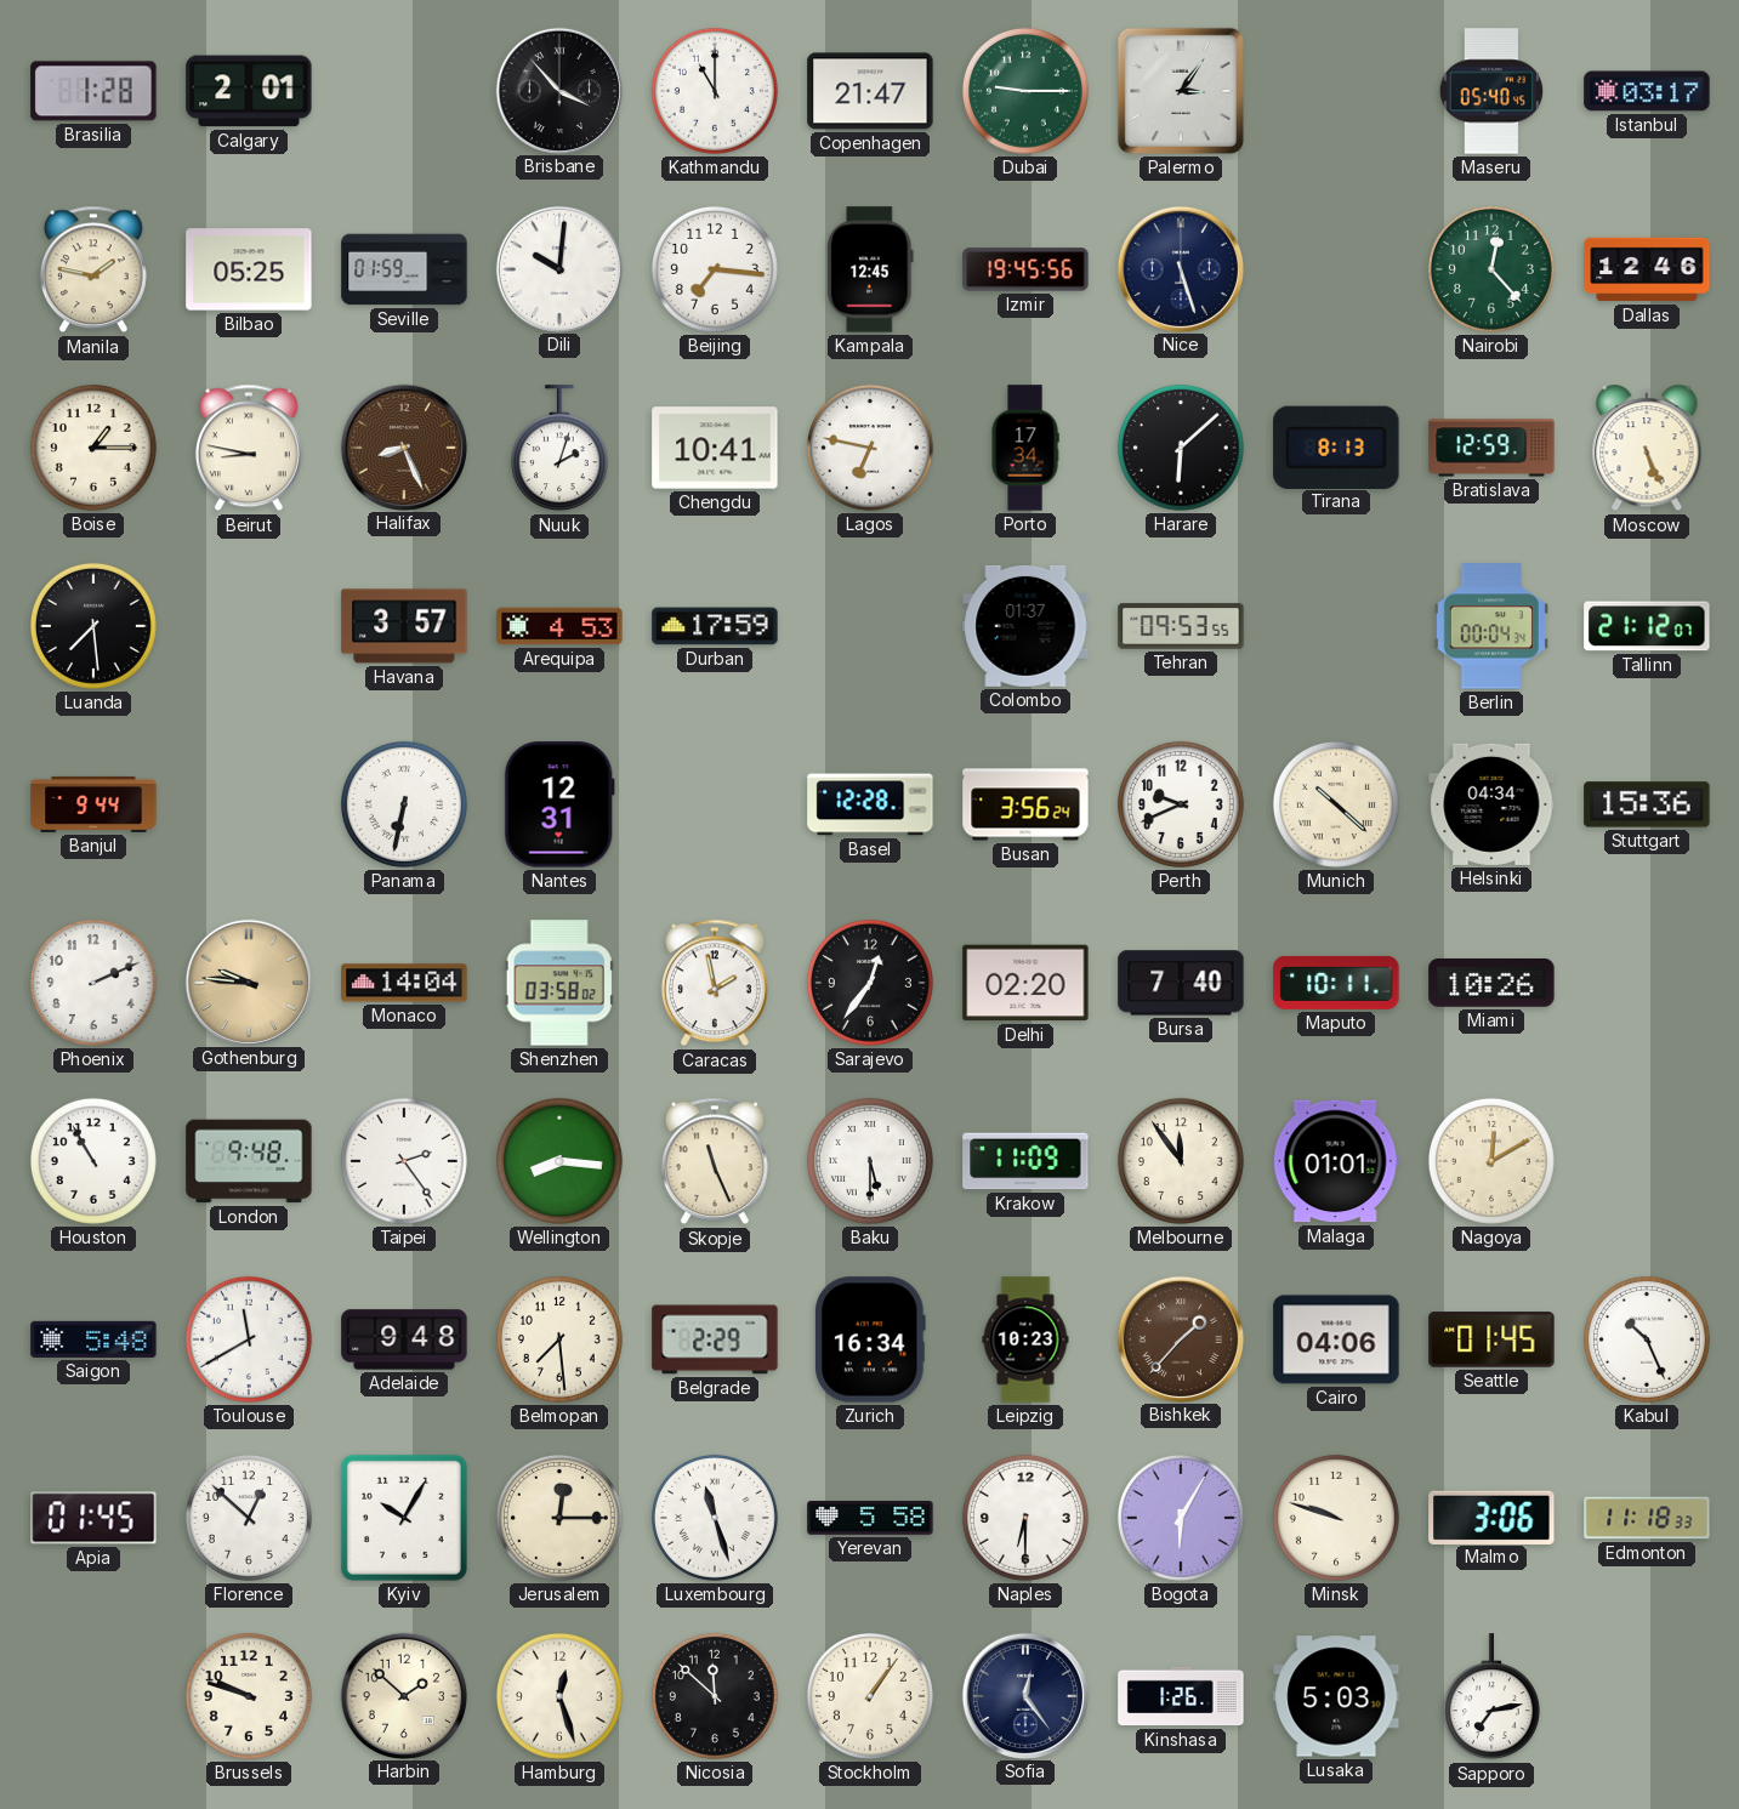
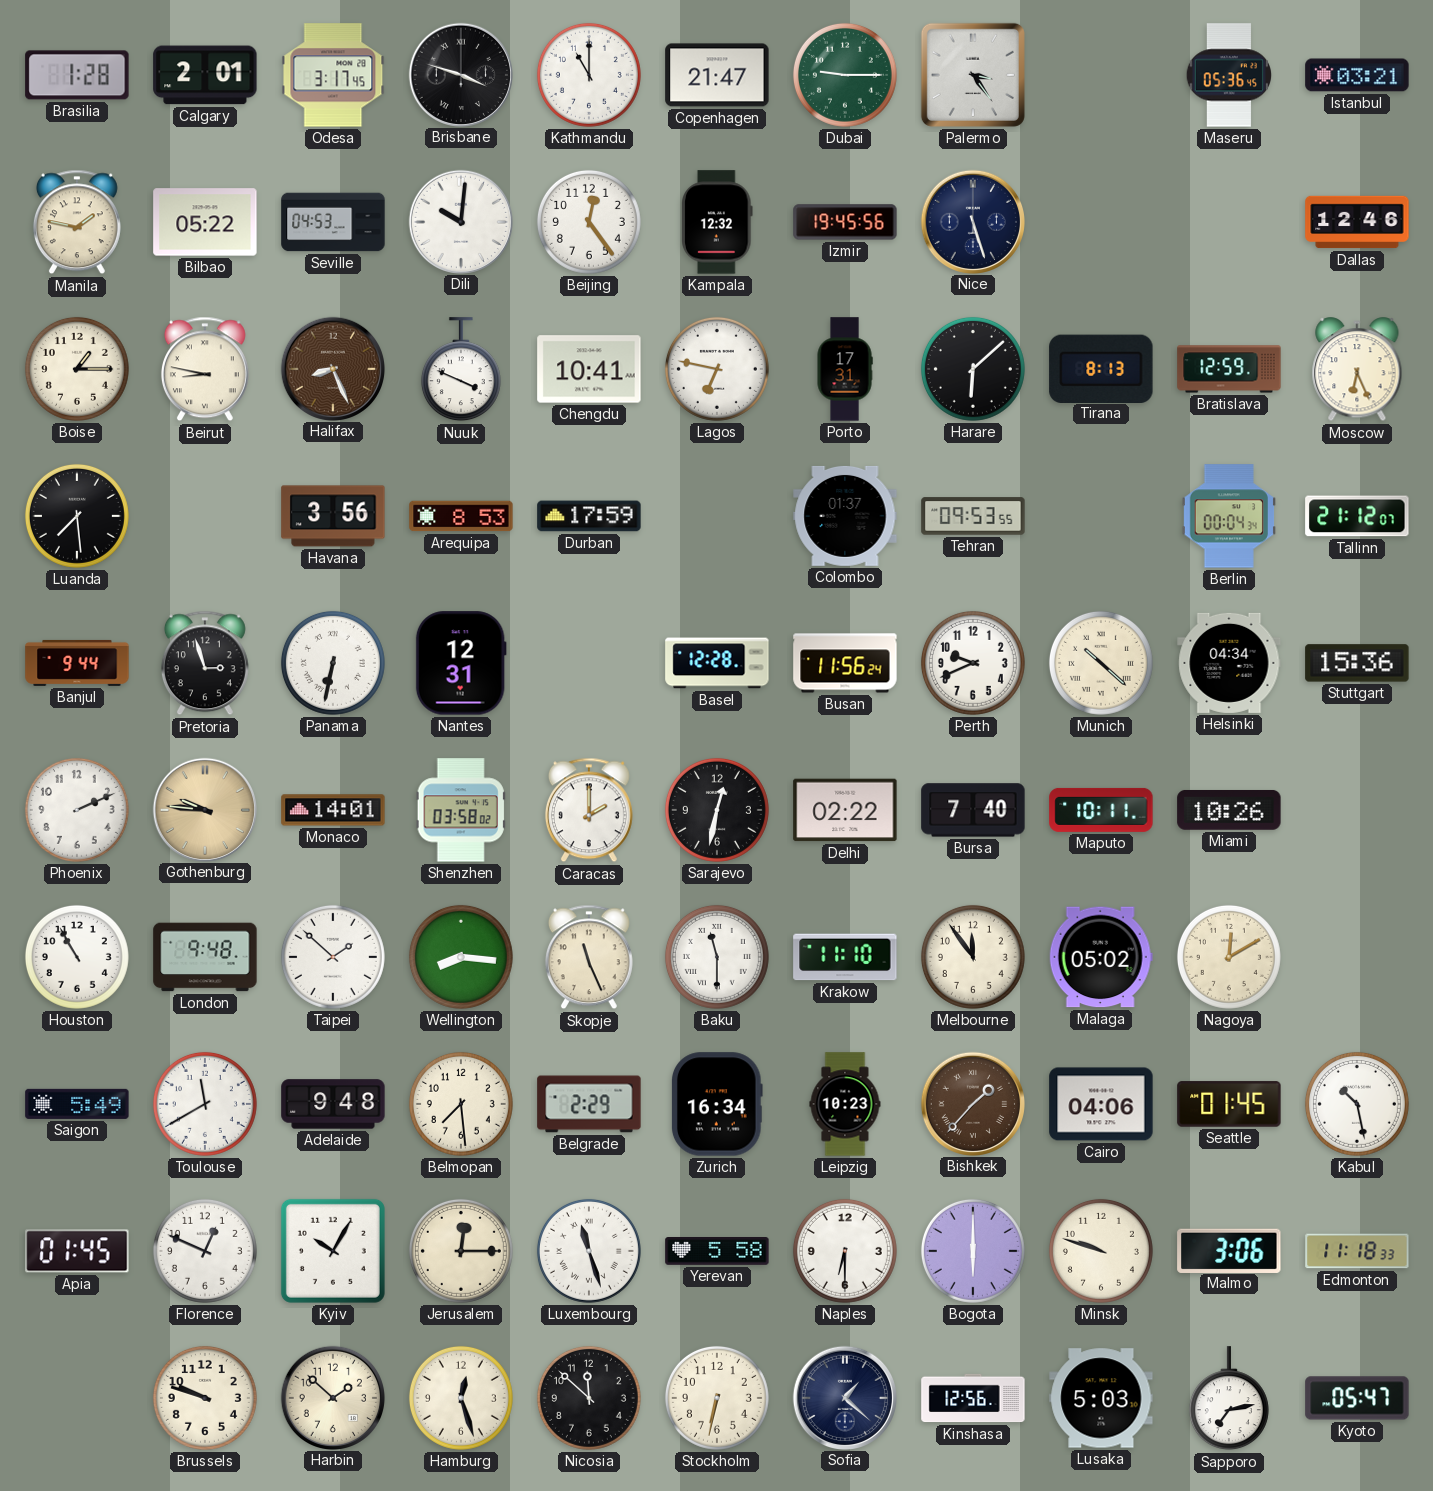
Odesa: none -> 3:17
Brisbane: 3:53 -> 3:48
Palermo: 3:06 -> 3:24
Maseru: 05:40 -> 05:36
Istanbul: 03:17 -> 03:21
Bilbao: 05:25 -> 05:22
Seville: 01:59 -> 04:53
Beijing: 7:16 -> 12:24
Kampala: 12:45 -> 12:32
Nairobi: 12:23 -> none
Nuuk: 2:03 -> 3:49
Porto: 17:34 -> 17:31
Moscow: 5:26 -> 6:26
Havana: 3:57 -> 3:56
Arequipa: 4:53 -> 8:53
Pretoria: none -> 2:57
Busan: 3:56 -> 11:56
Monaco: 14:04 -> 14:01
Caracas: 1:58 -> 2:00
Sarajevo: 12:36 -> 12:32
Delhi: 02:20 -> 02:22
Taipei: 2:24 -> 1:52
Baku: 5:30 -> 11:30
Krakow: 11:09 -> 11:10
Malaga: 01:01 -> 05:02
Saigon: 5:48 -> 5:49
Kabul: 10:26 -> 10:28
Florence: 12:52 -> 12:49
Bogota: 6:05 -> 6:00
Stockholm: 1:06 -> 6:32
Sofia: 12:24 -> 1:22
Kinshasa: 1:26 -> 12:56
Kyoto: none -> 05:47
